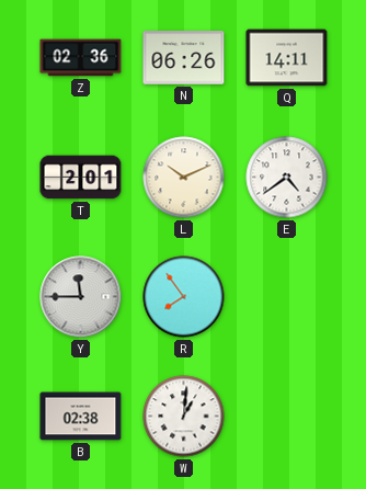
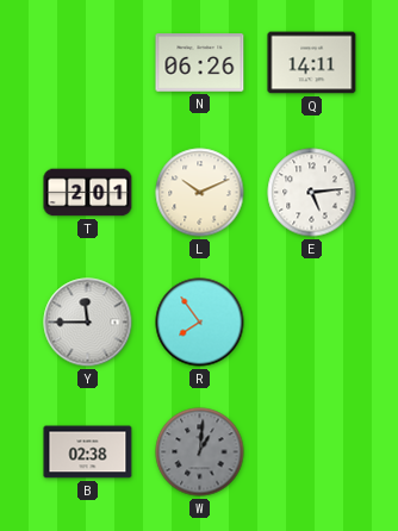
Z: 02:36 -> none
E: 4:39 -> 5:14
W dial: white -> grey
